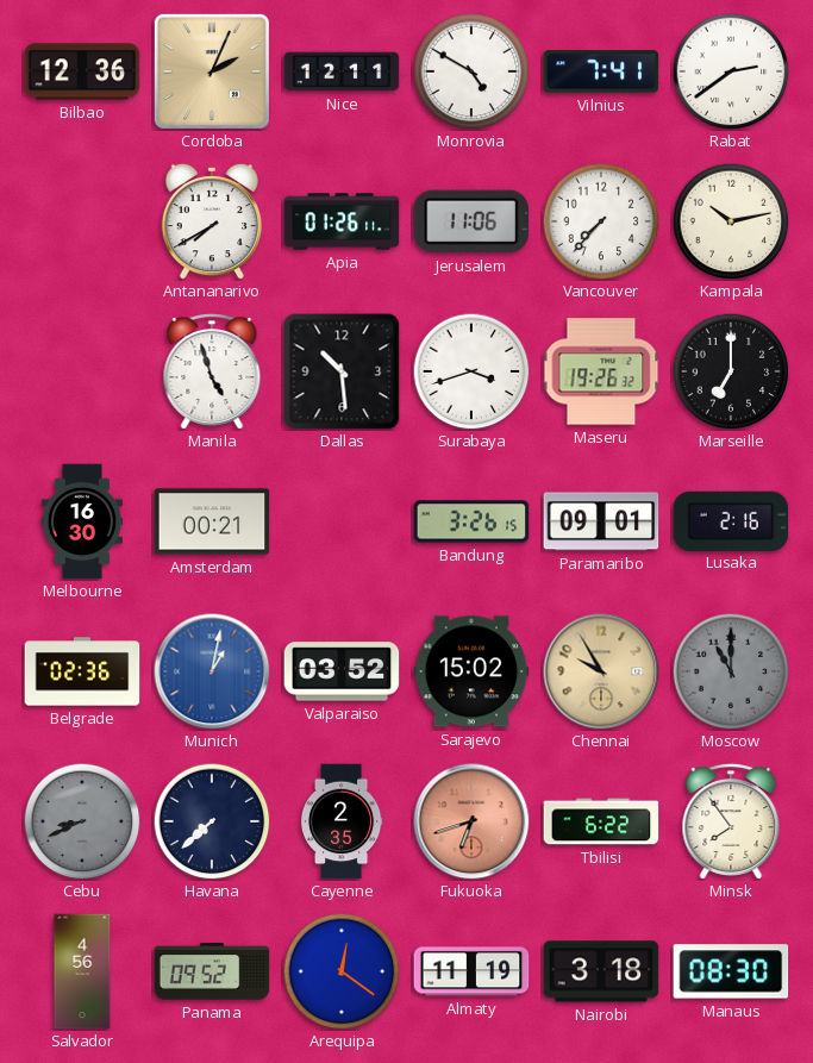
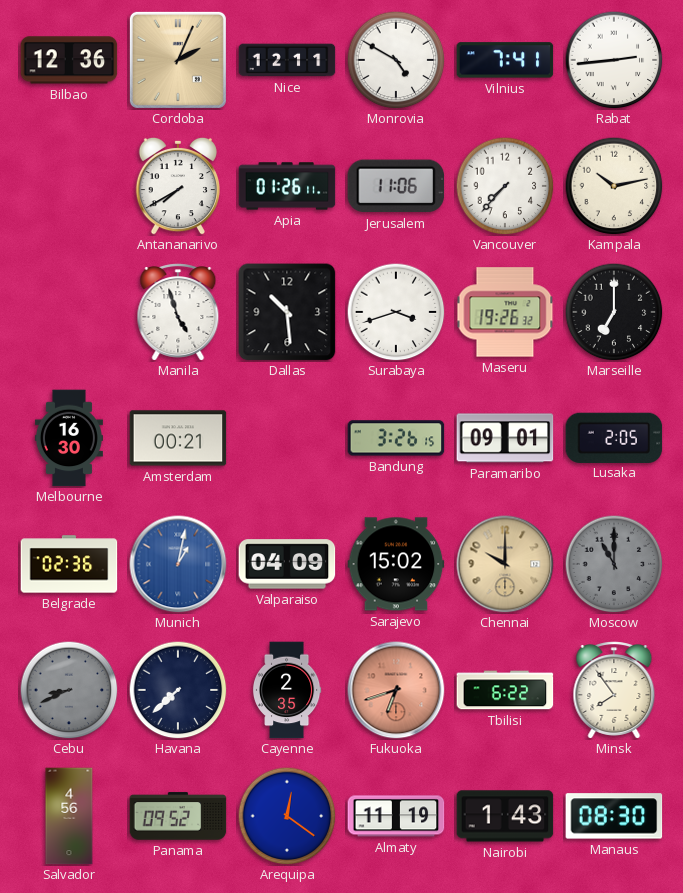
Rabat: 2:39 -> 2:44
Lusaka: 2:16 -> 2:05
Valparaiso: 03:52 -> 04:09
Chennai: 9:55 -> 10:00
Nairobi: 3:18 -> 1:43
